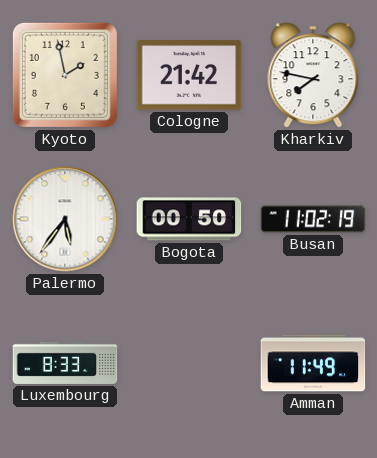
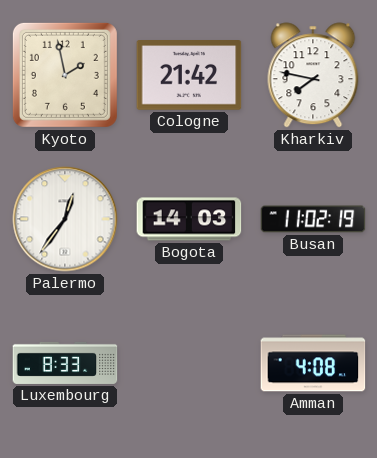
Palermo: 5:36 -> 12:36
Bogota: 00:50 -> 14:03
Amman: 11:49 -> 4:08
